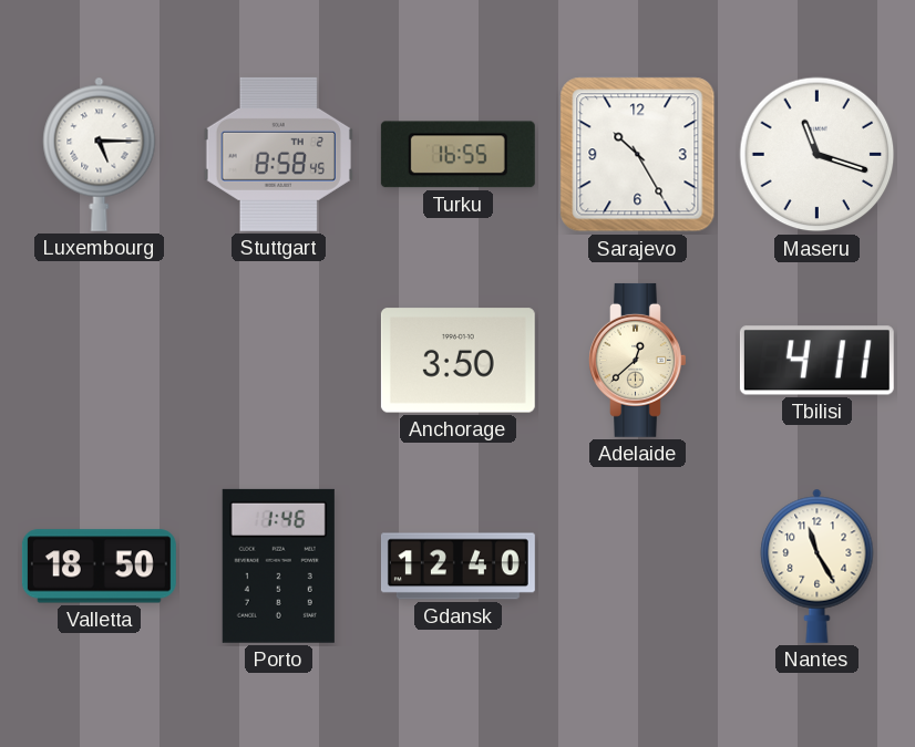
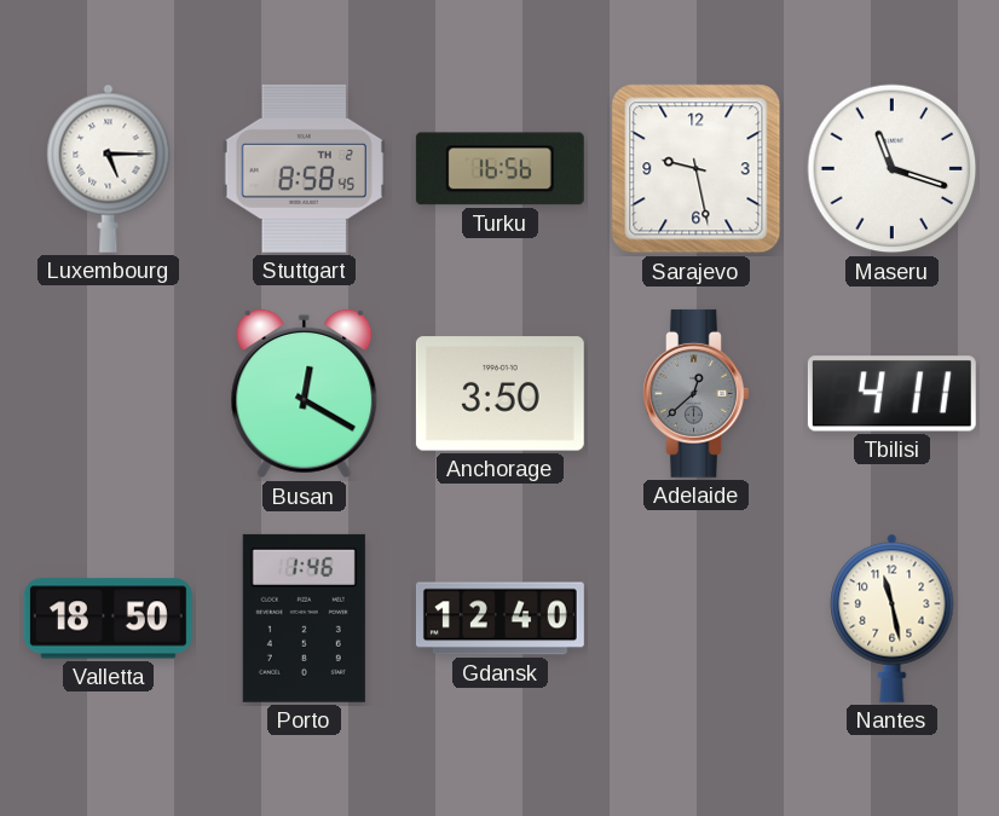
Turku: 16:55 -> 16:56
Sarajevo: 10:25 -> 9:28
Busan: none -> 12:20
Adelaide dial: cream -> grey
Nantes: 11:25 -> 11:28
